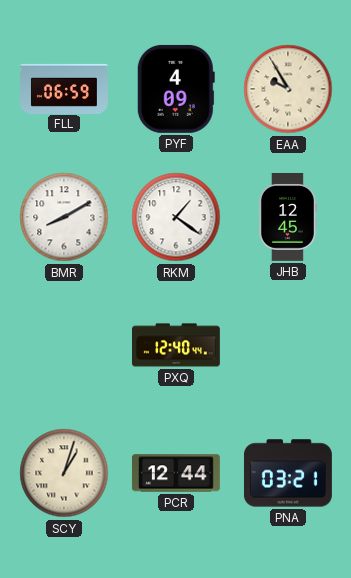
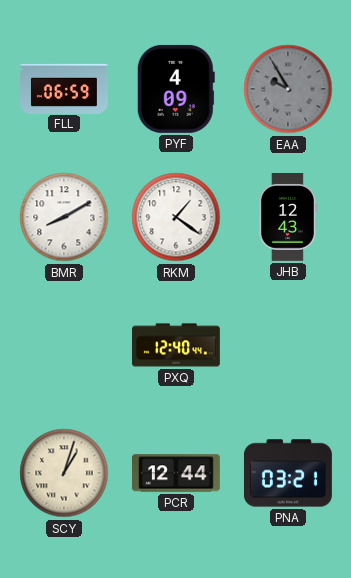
EAA dial: cream -> grey
JHB: 12:45 -> 12:43
